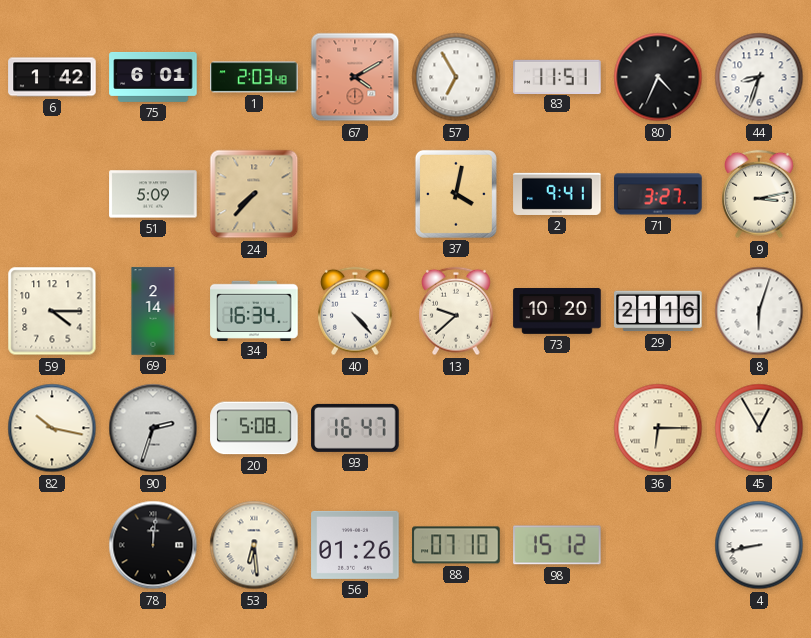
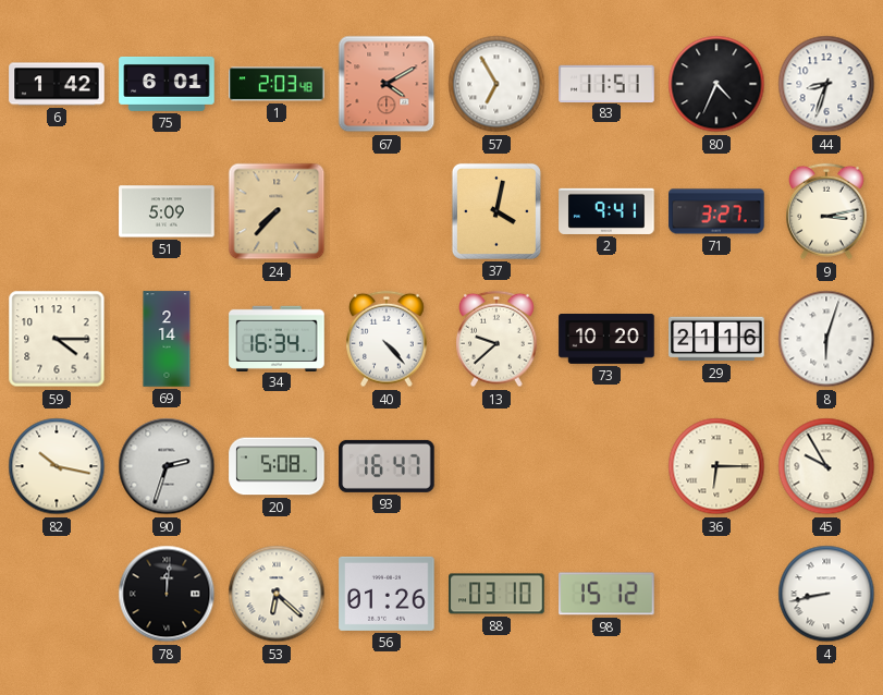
45: 12:55 -> 9:55
53: 6:29 -> 6:22
88: 07:10 -> 03:10
